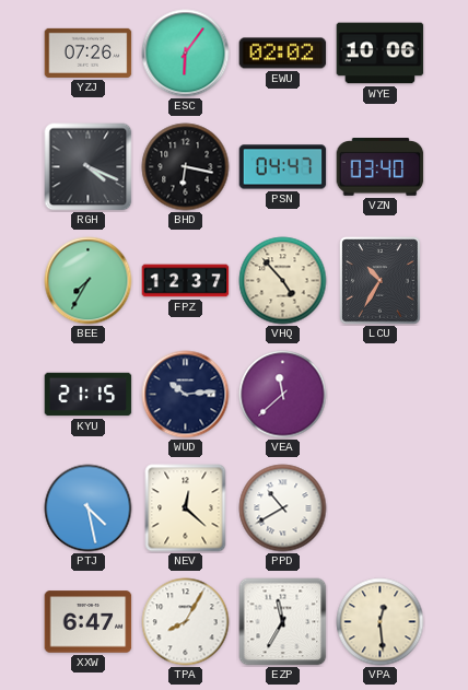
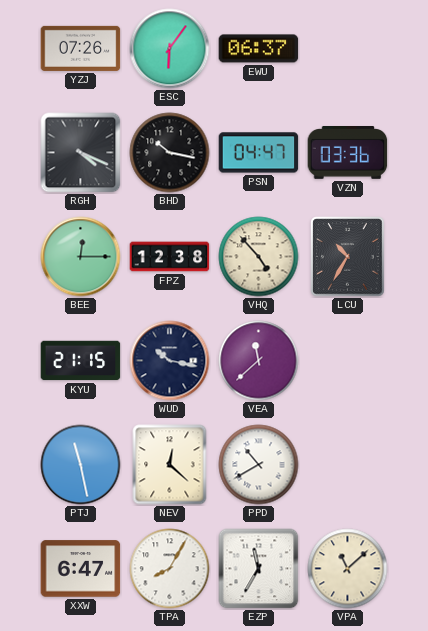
EWU: 02:02 -> 06:37
WYE: 10:06 -> none
BHD: 6:17 -> 10:17
VZN: 03:40 -> 03:36
BEE: 7:35 -> 12:15
FPZ: 12:37 -> 12:38
WUD: 10:14 -> 10:17
PTJ: 4:28 -> 11:28
VPA: 12:29 -> 11:08
